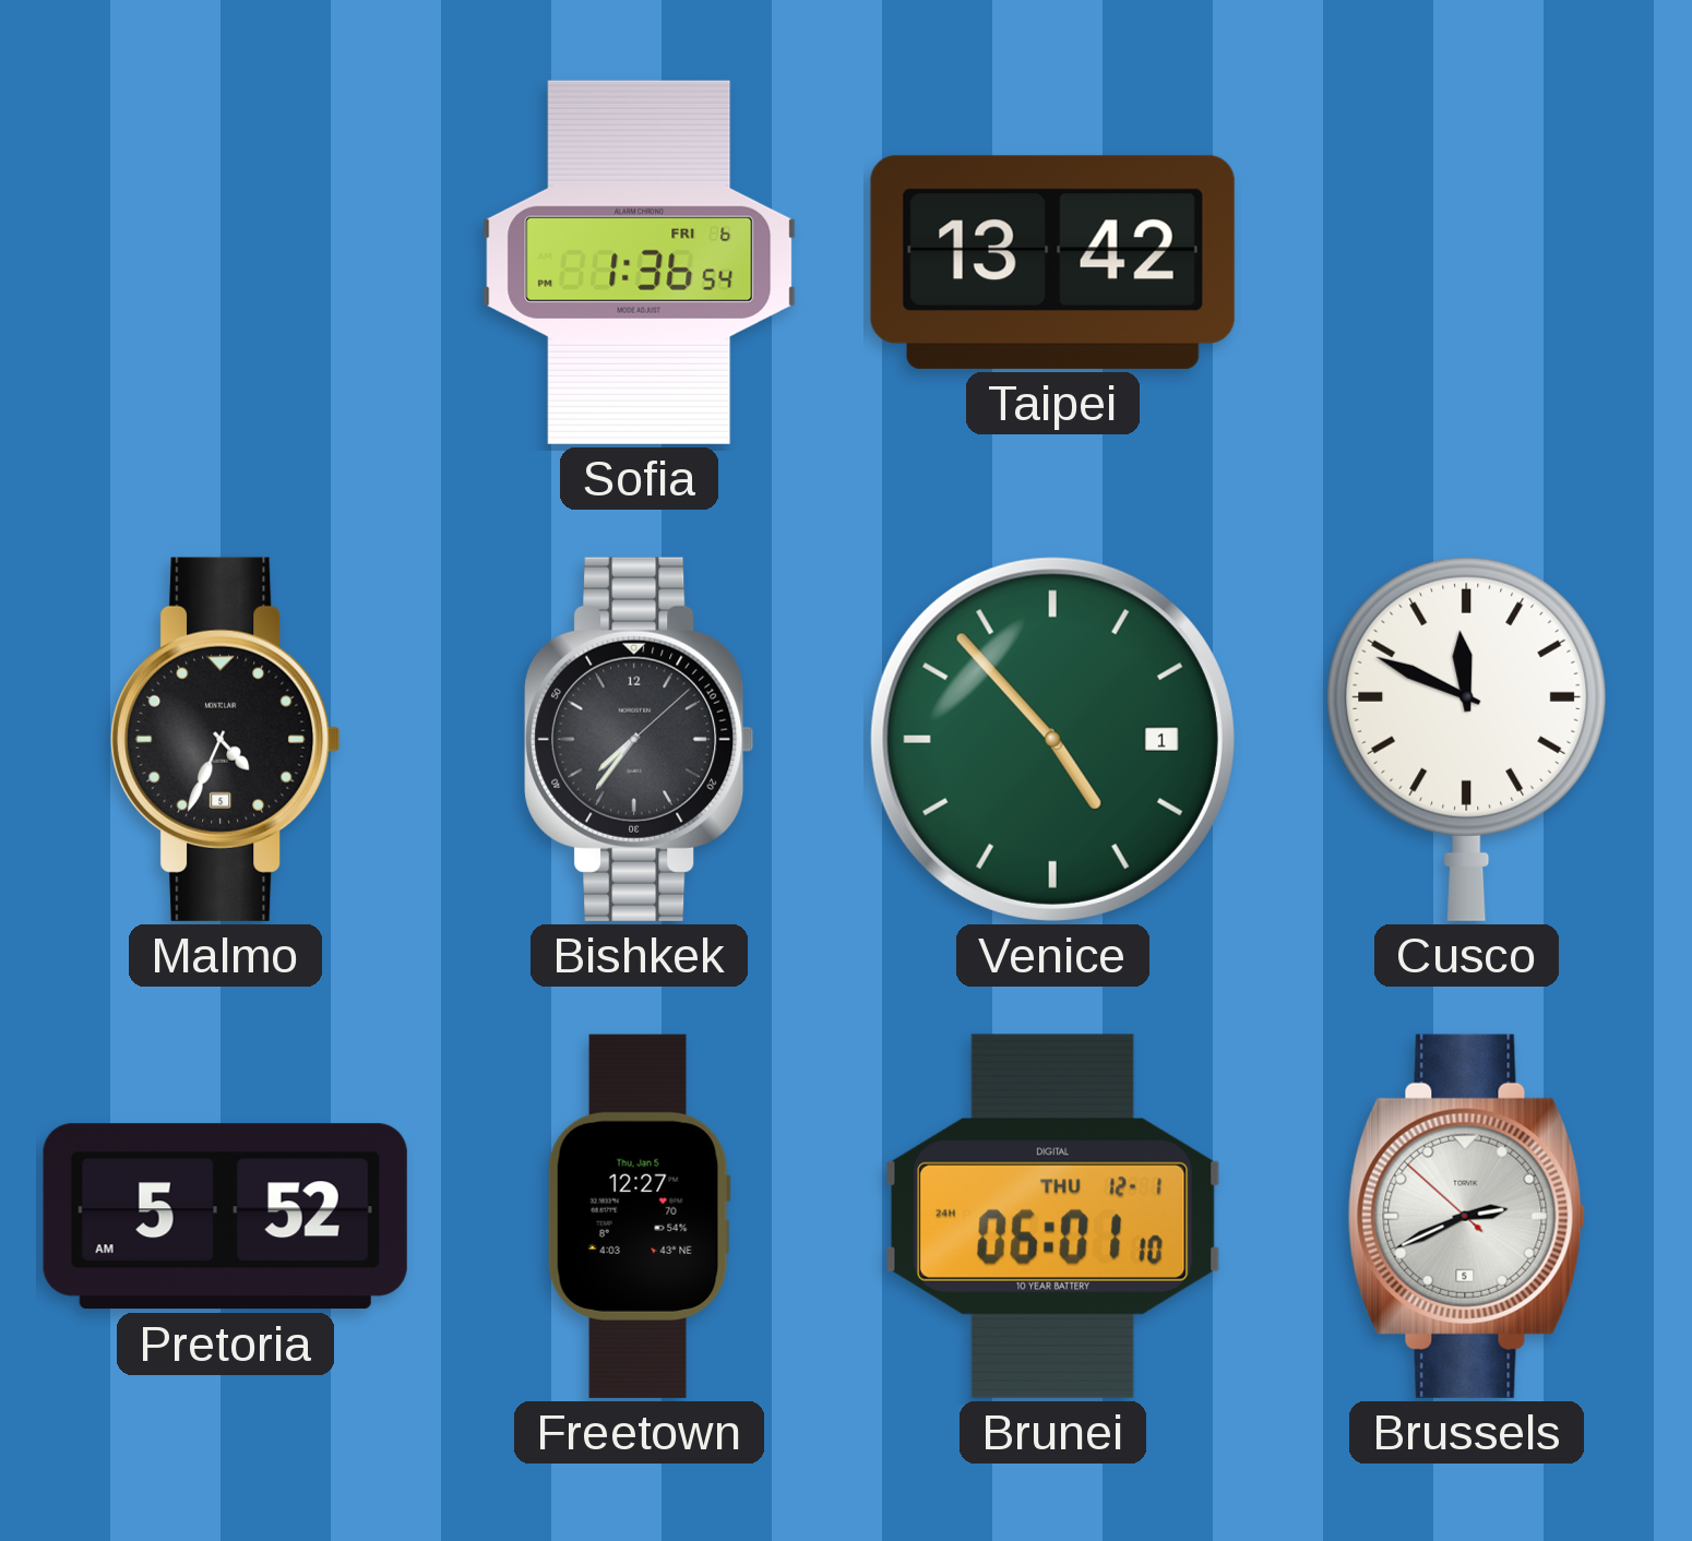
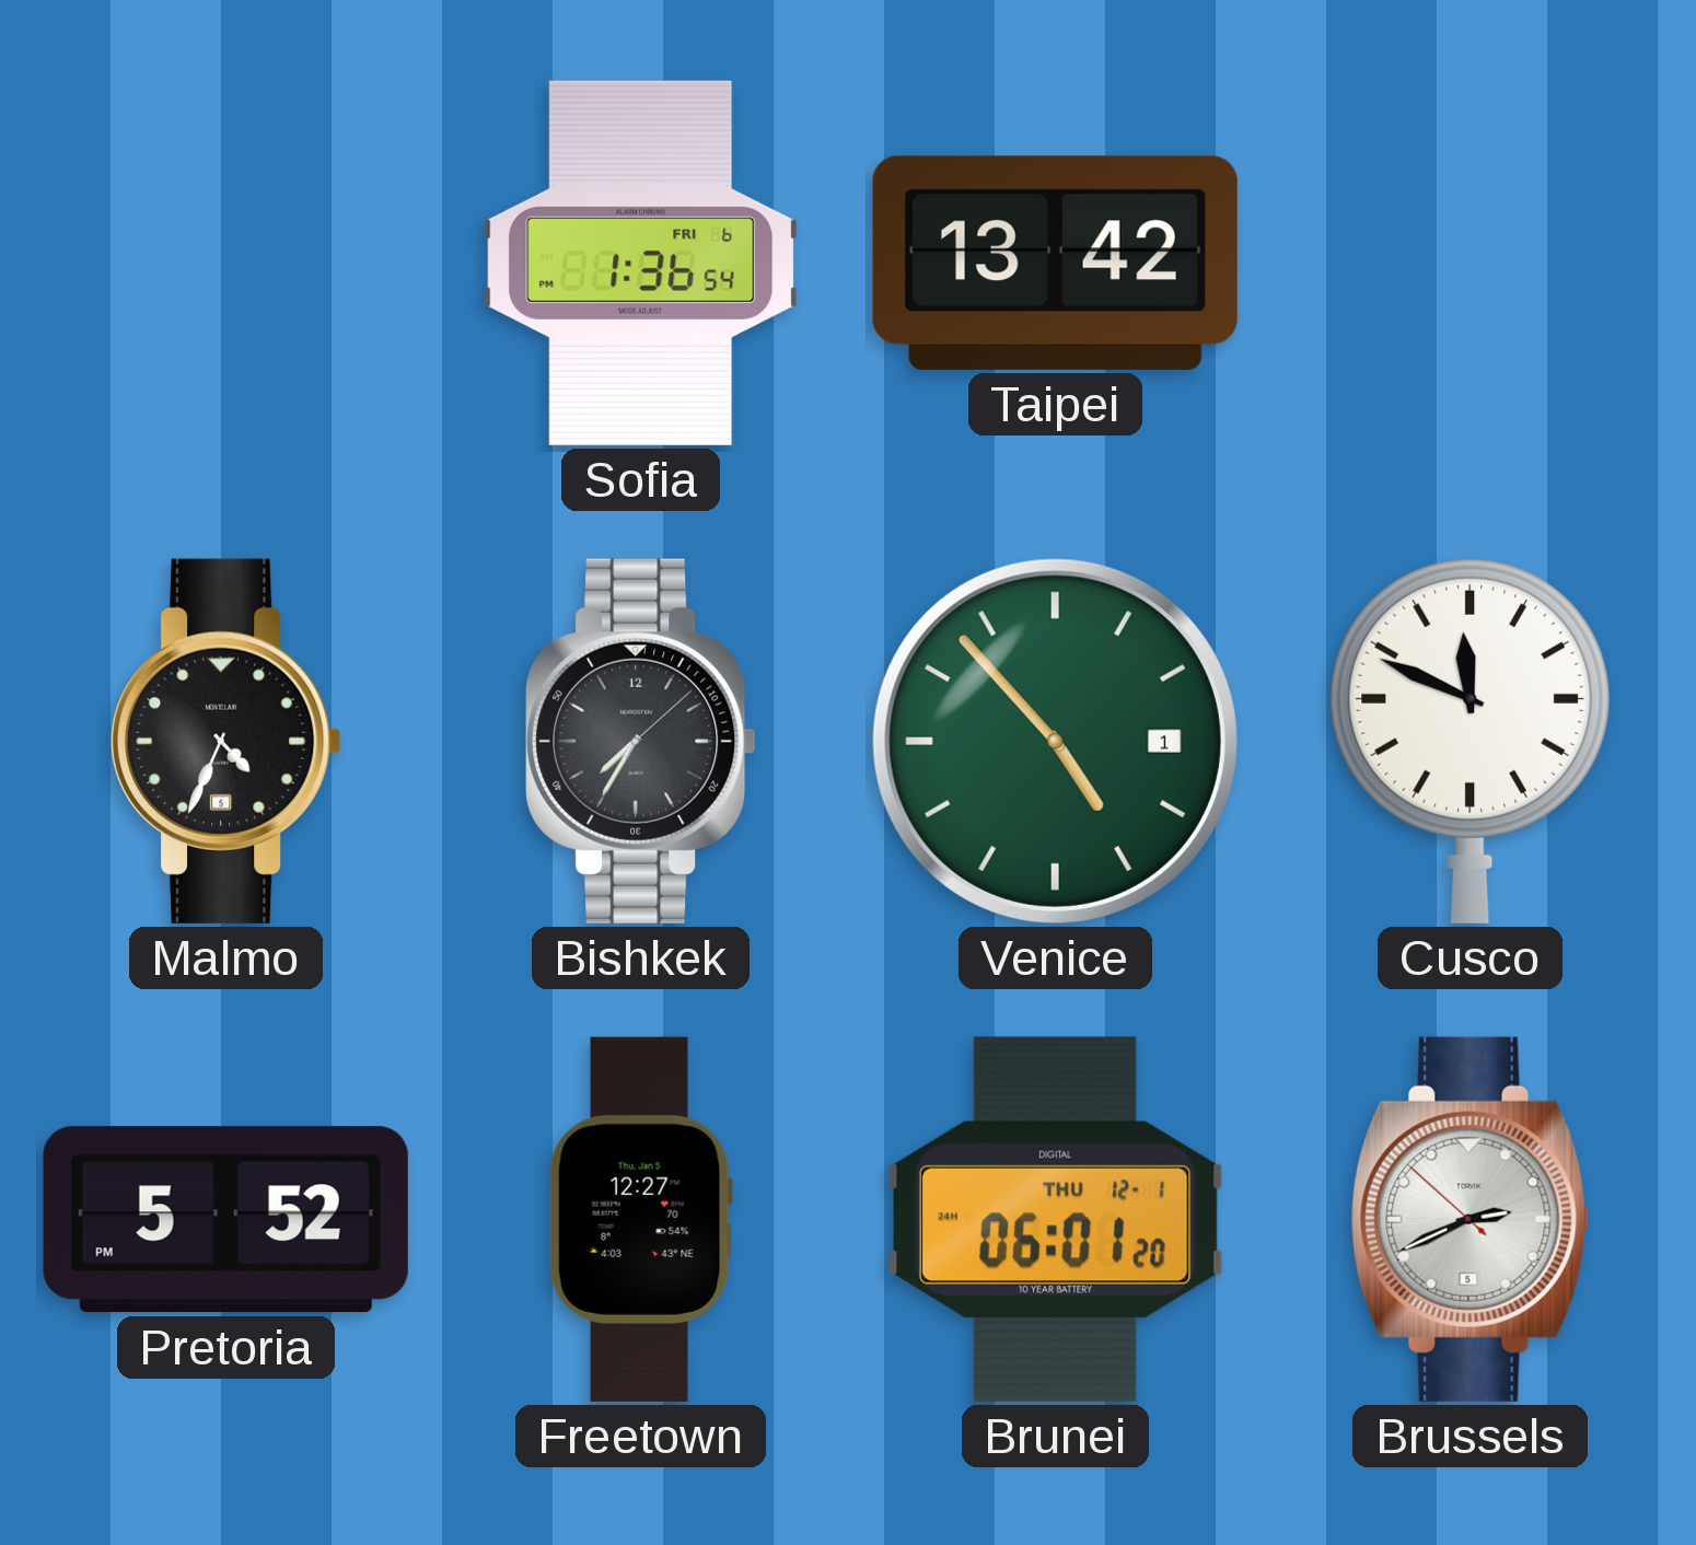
Bishkek: 7:36 -> 7:35
Pretoria: 5:52 AM -> 5:52 PM
Brunei: 06:01:10 -> 06:01:20
